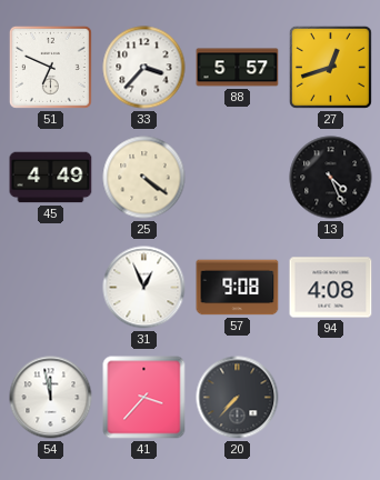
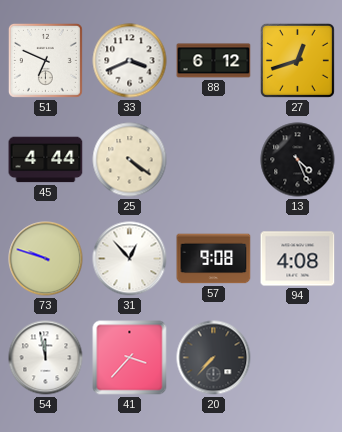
33: 3:37 -> 3:41
88: 5:57 -> 6:12
45: 4:49 -> 4:44
73: none -> 9:48
31: 12:56 -> 12:53
